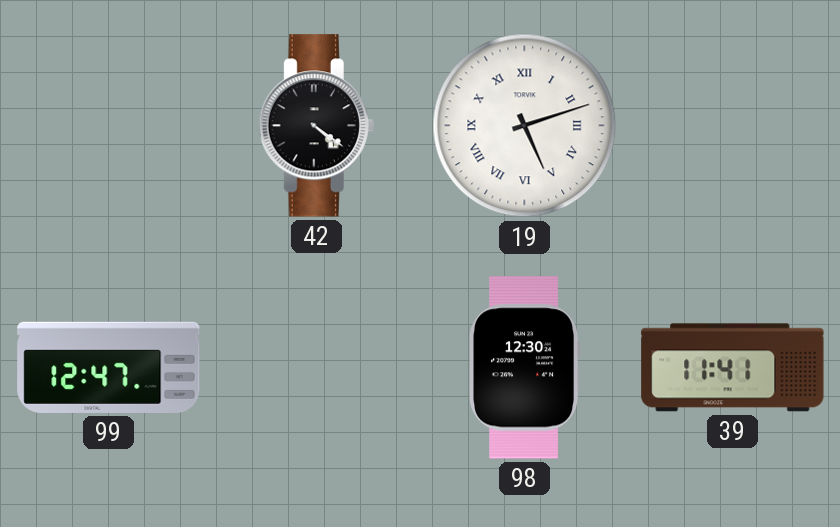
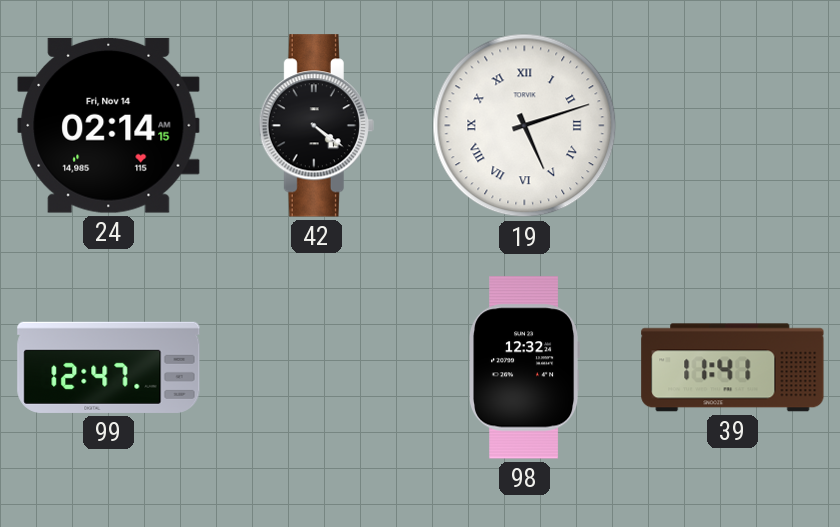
24: none -> 02:14
98: 12:30 -> 12:32
